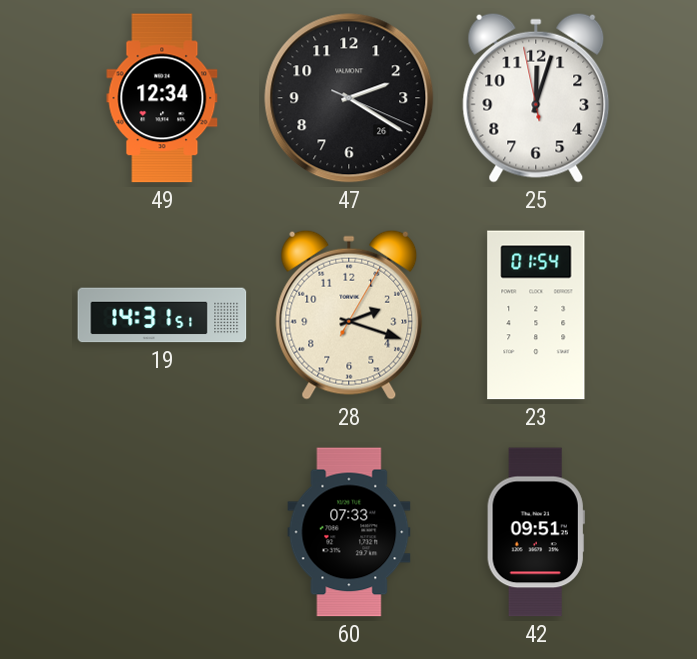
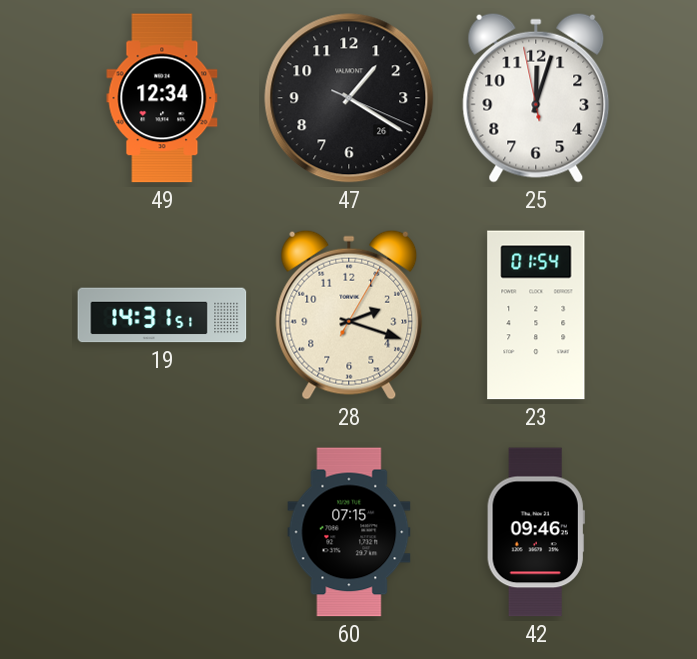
47: 2:20 -> 1:20
60: 07:33 -> 07:15
42: 09:51 -> 09:46
